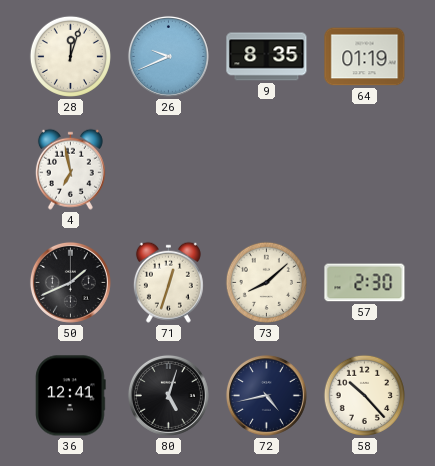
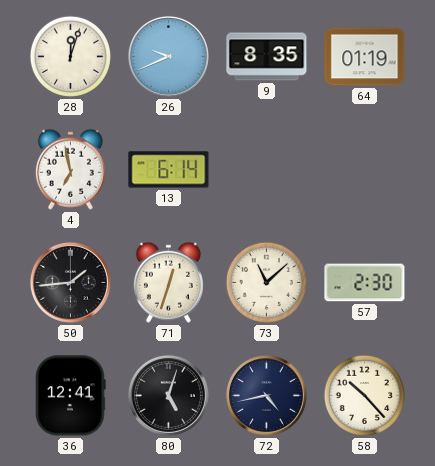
13: none -> 6:14
50: 1:41 -> 1:44
73: 8:08 -> 11:08
